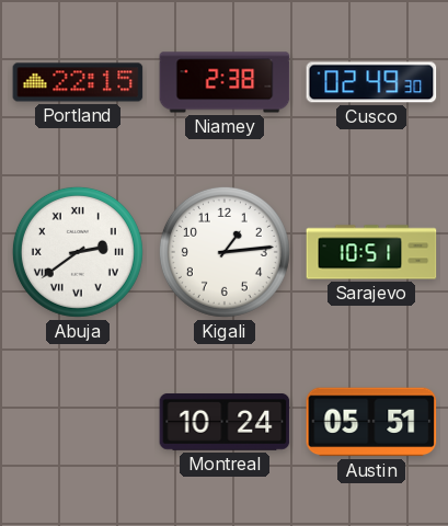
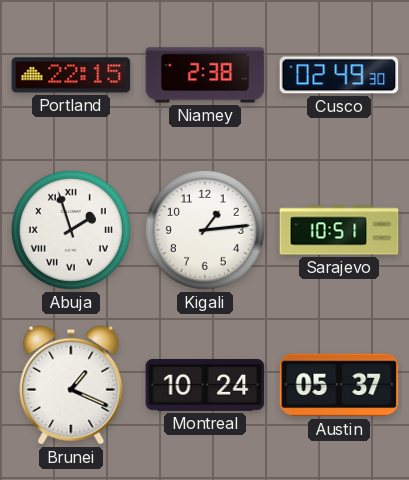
Abuja: 2:39 -> 1:57
Brunei: none -> 1:19
Austin: 05:51 -> 05:37
